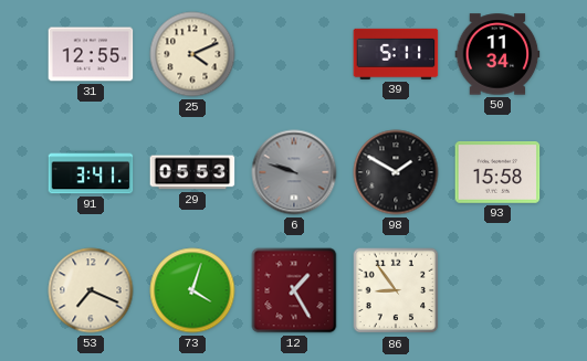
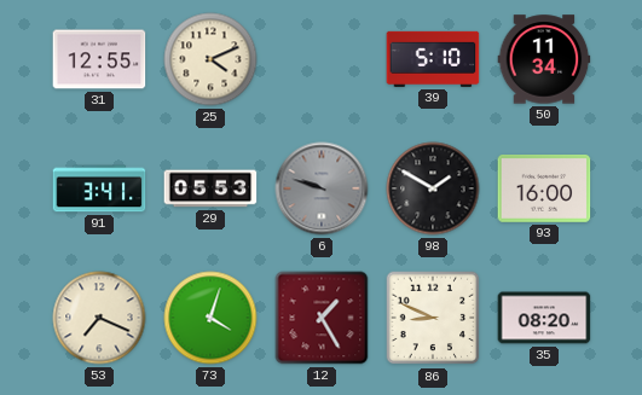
39: 5:11 -> 5:10
93: 15:58 -> 16:00
86: 8:54 -> 8:49
35: none -> 08:20
